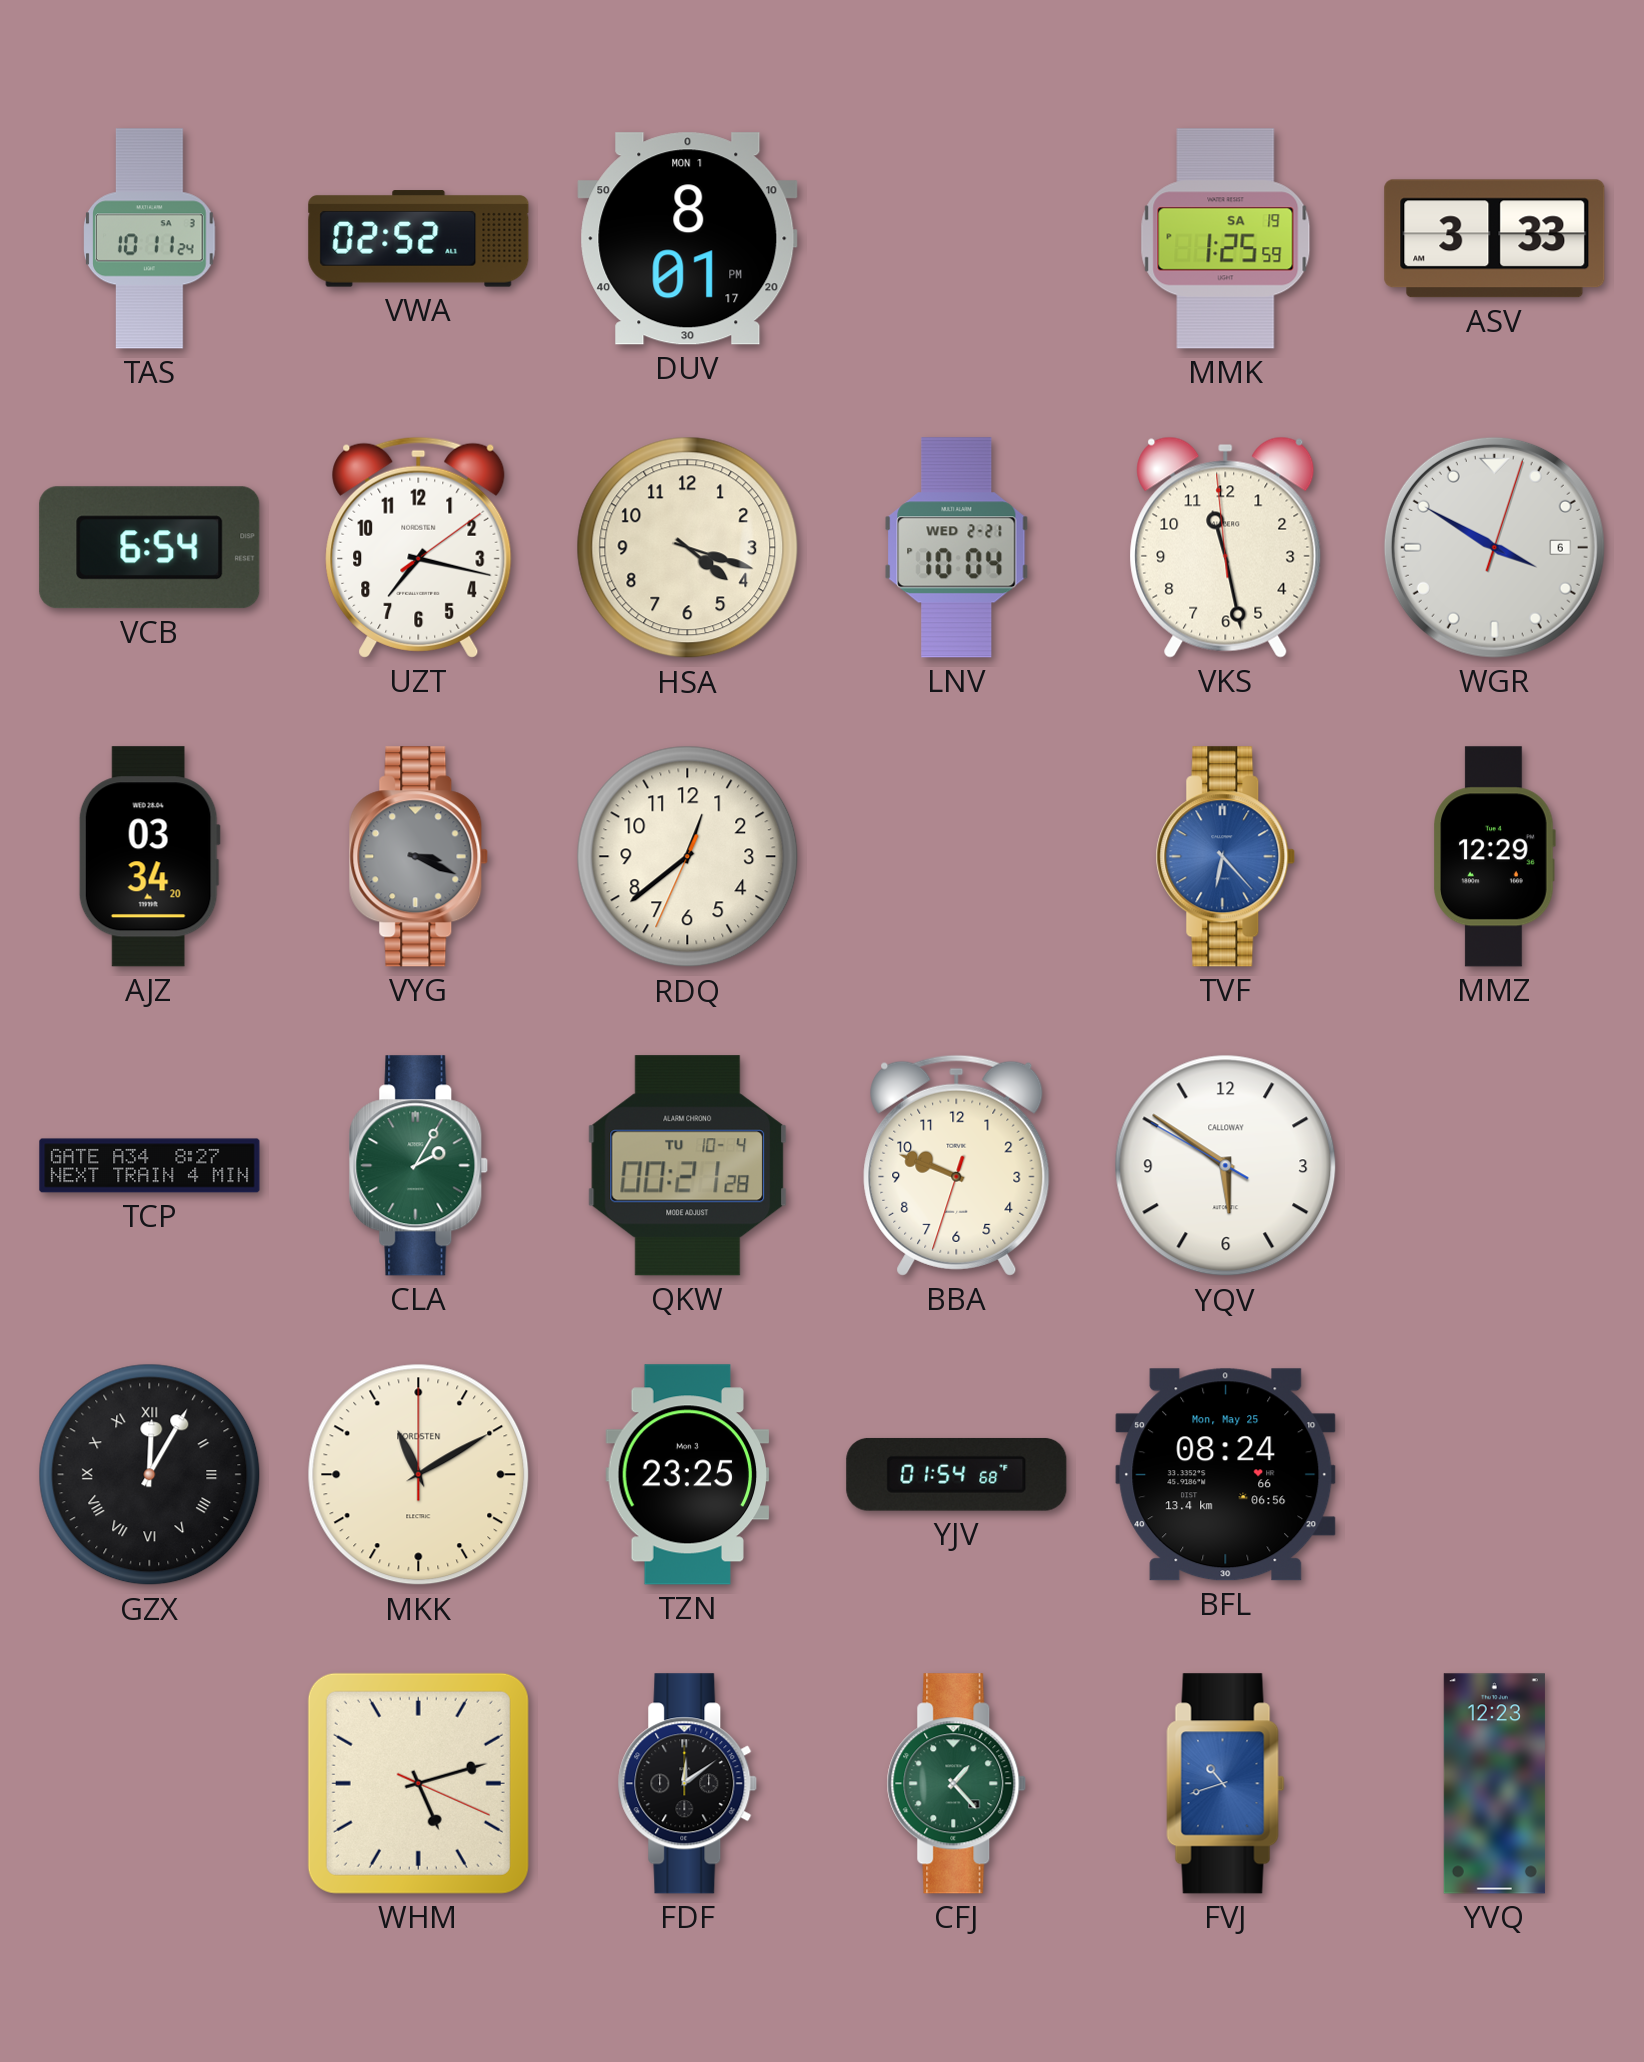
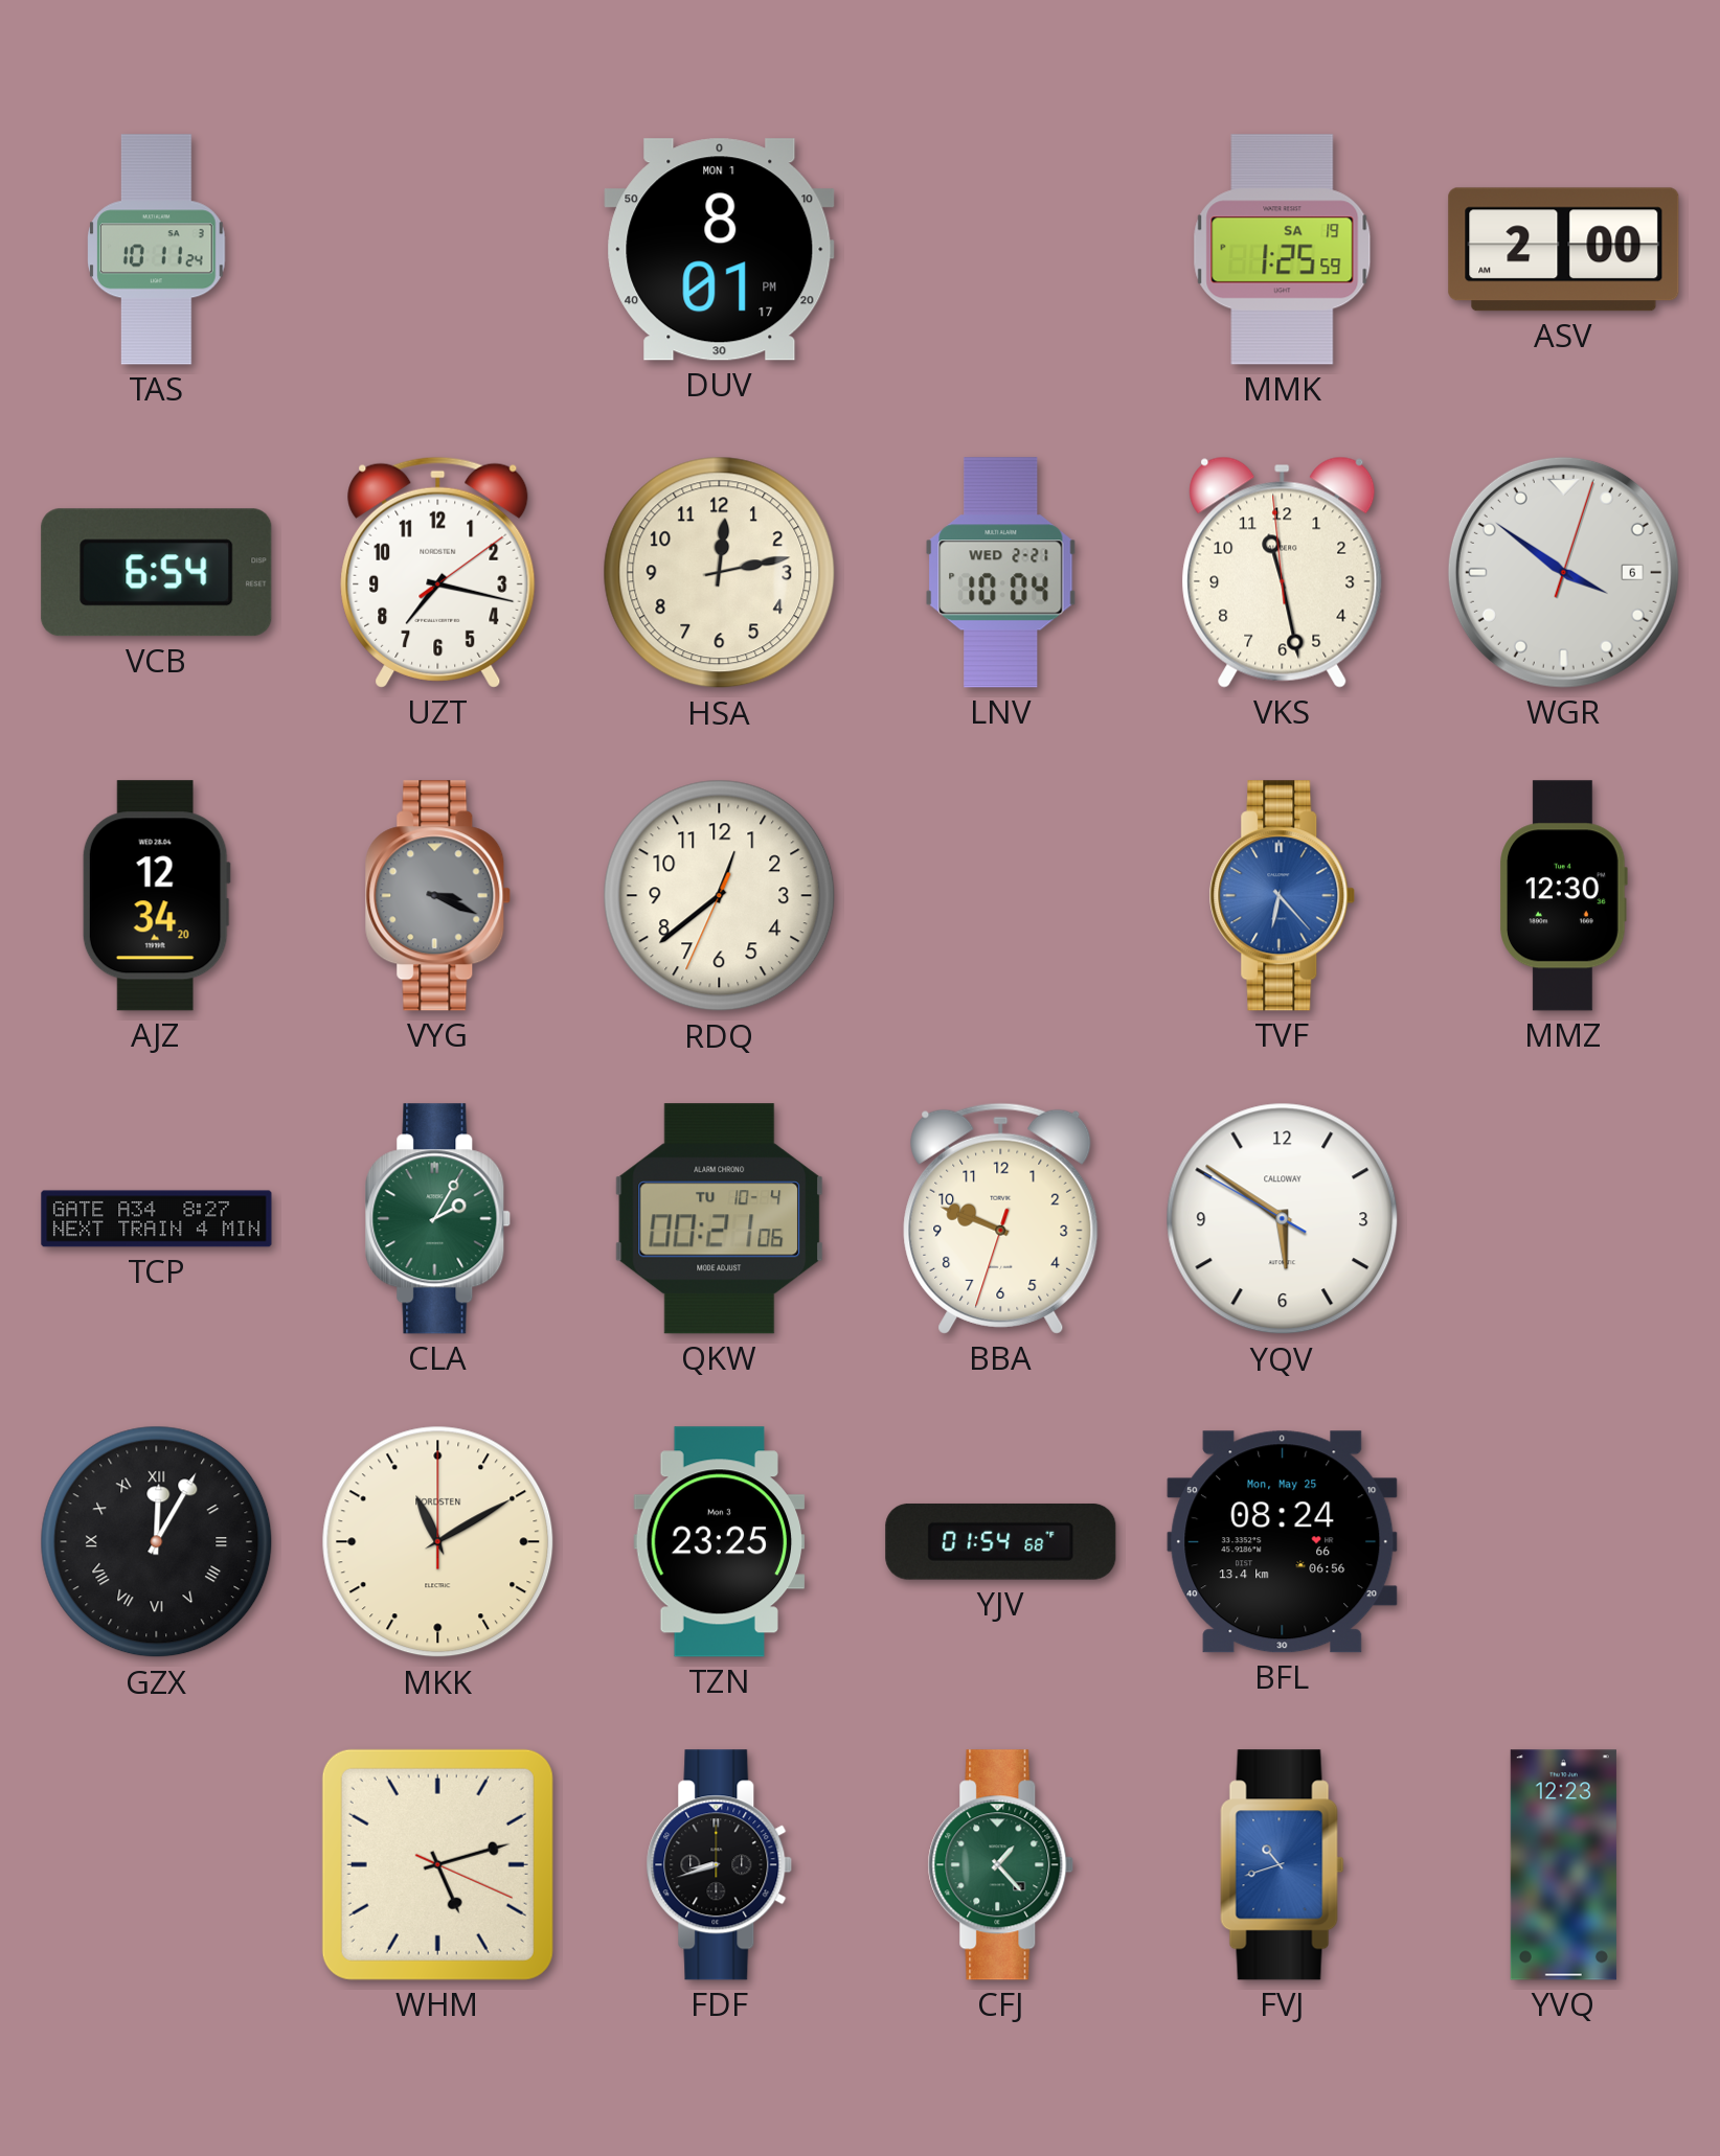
VWA: 02:52 -> none
ASV: 3:33 -> 2:00
HSA: 4:18 -> 12:13
WGR: 3:50 -> 3:51
AJZ: 03:34 -> 12:34
MMZ: 12:29 -> 12:30
QKW: 00:21:28 -> 00:21:06
FDF: 12:09 -> 8:42
